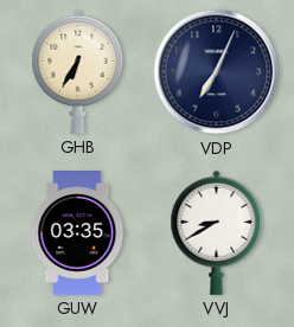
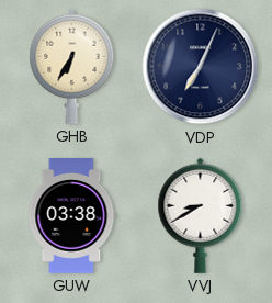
GUW: 03:35 -> 03:38
